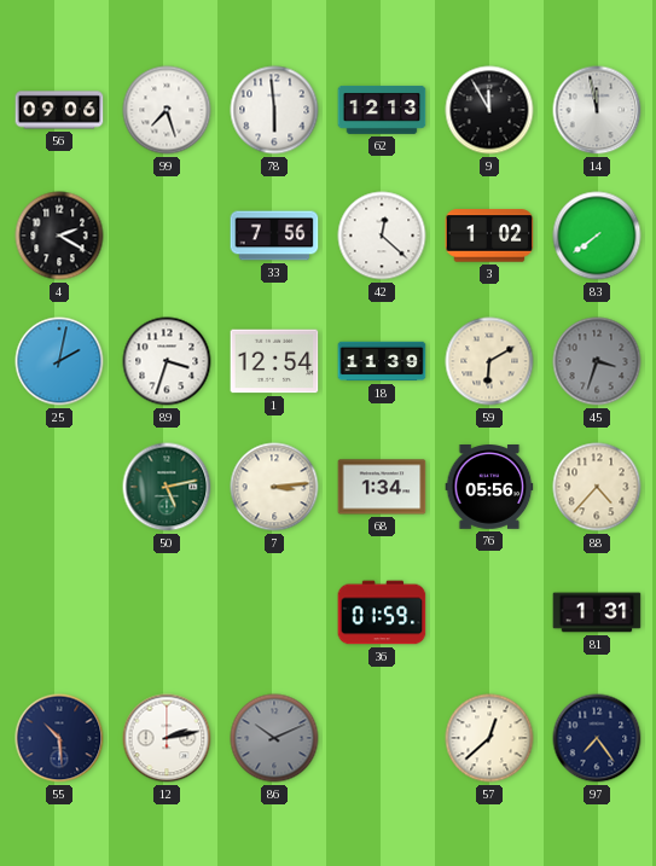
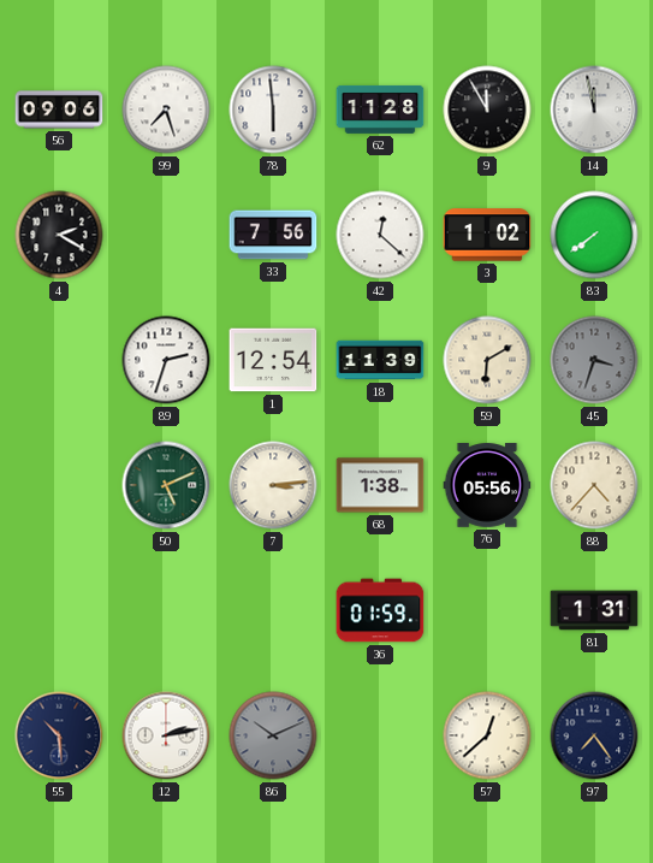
62: 12:13 -> 11:28
25: 2:02 -> none
89: 3:33 -> 2:33
50: 5:13 -> 5:11
68: 1:34 -> 1:38
